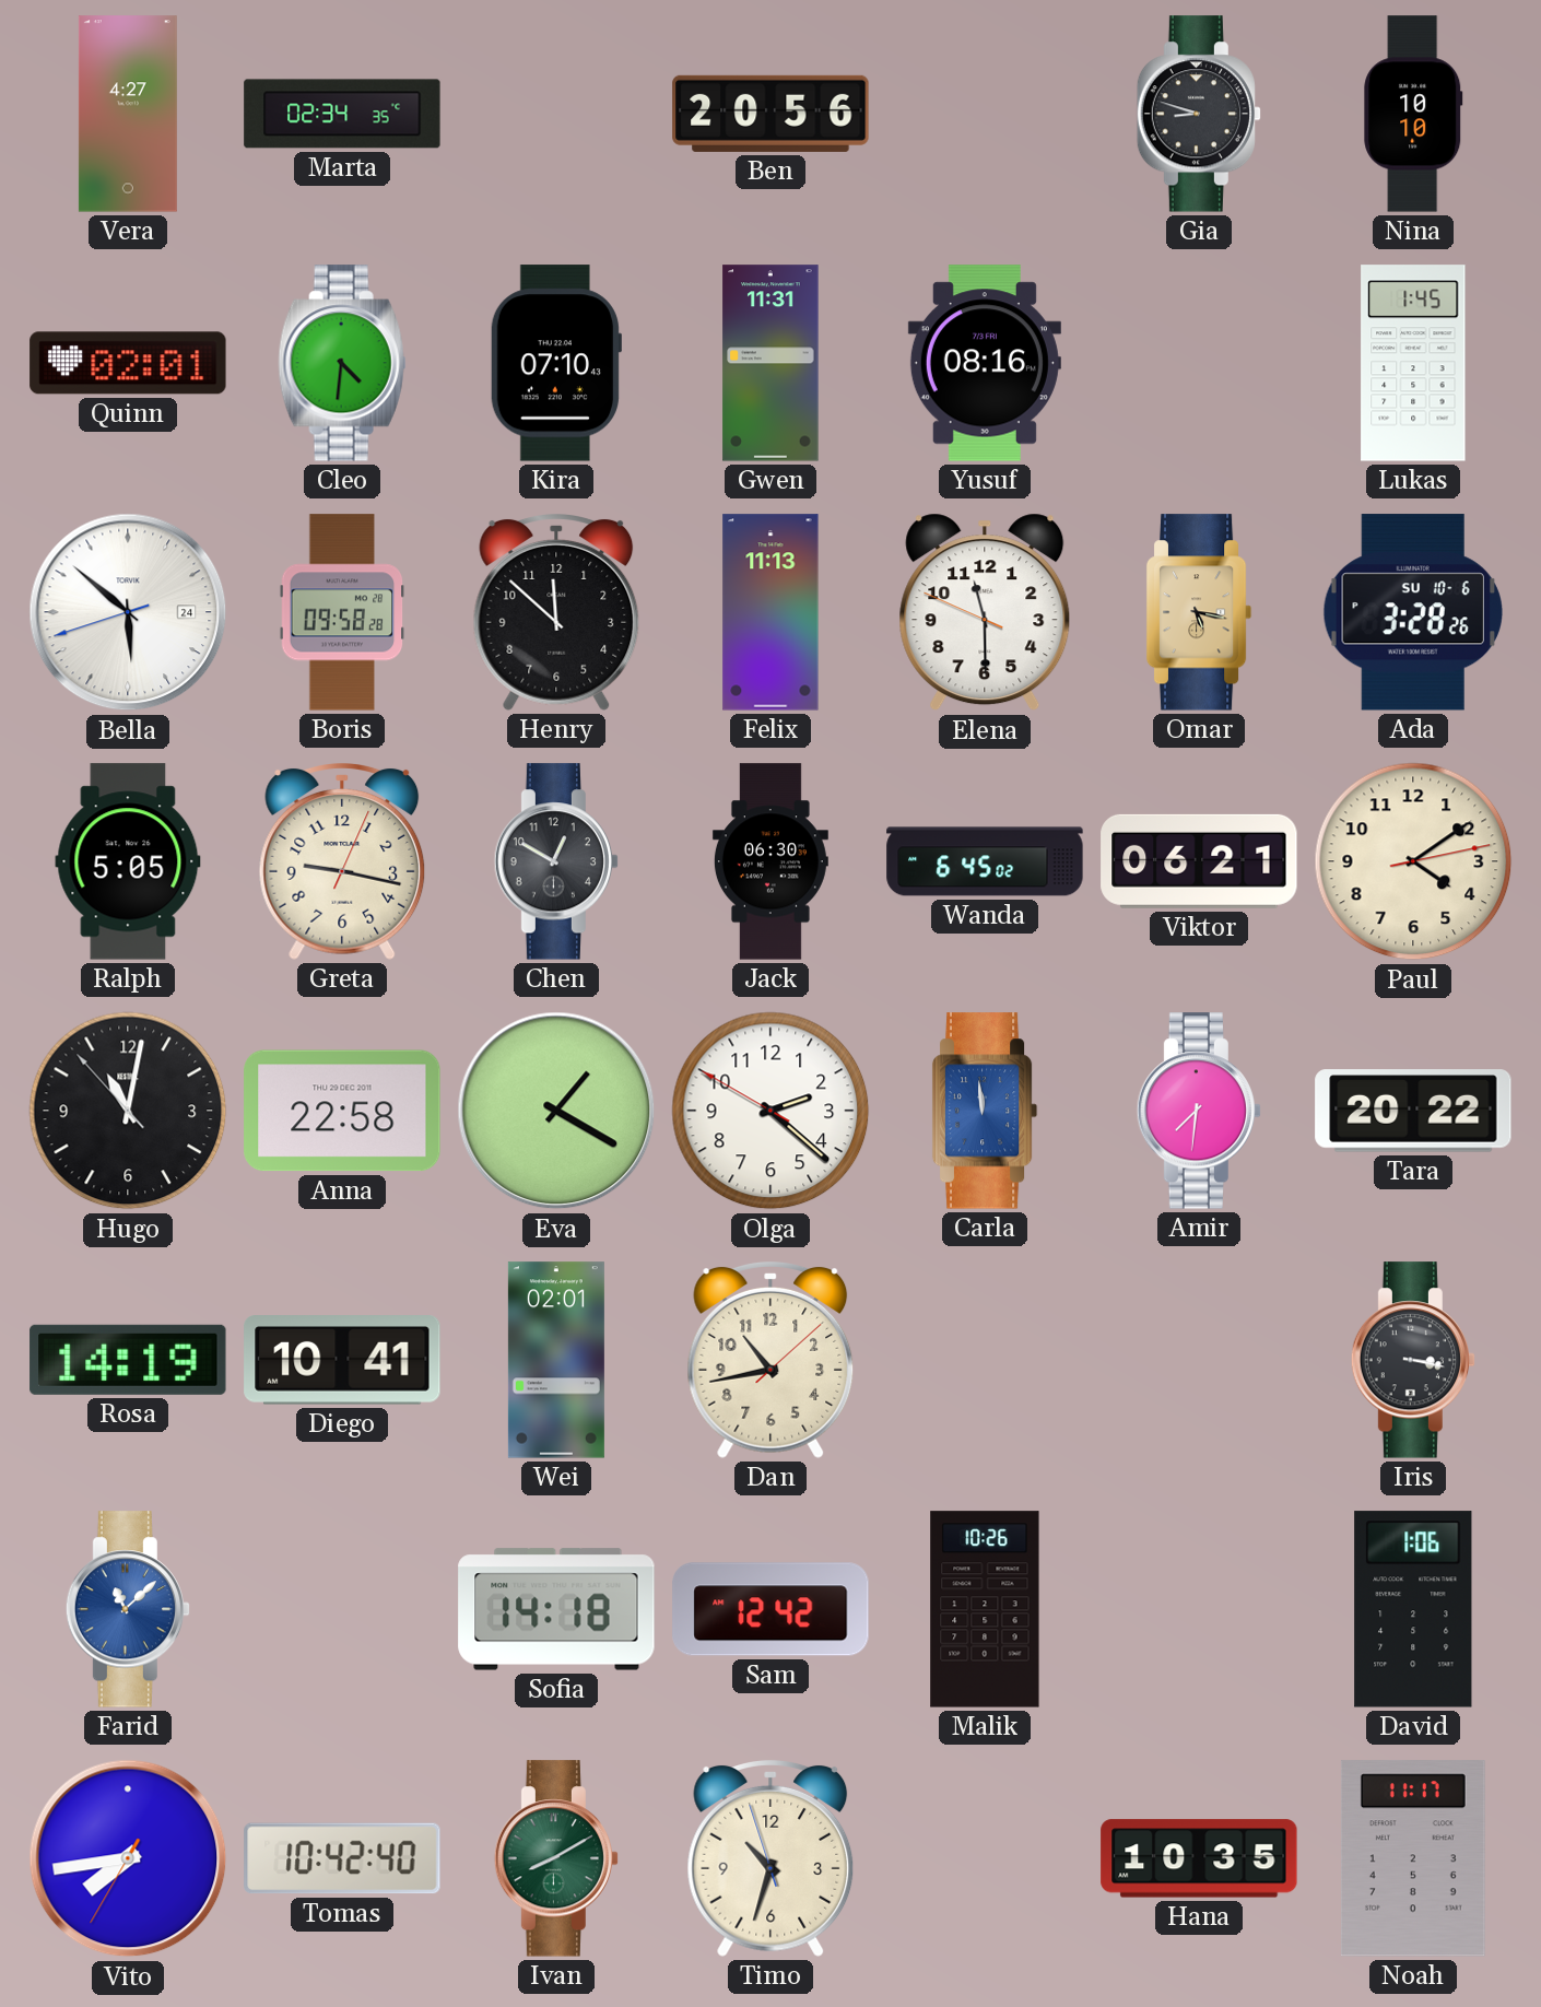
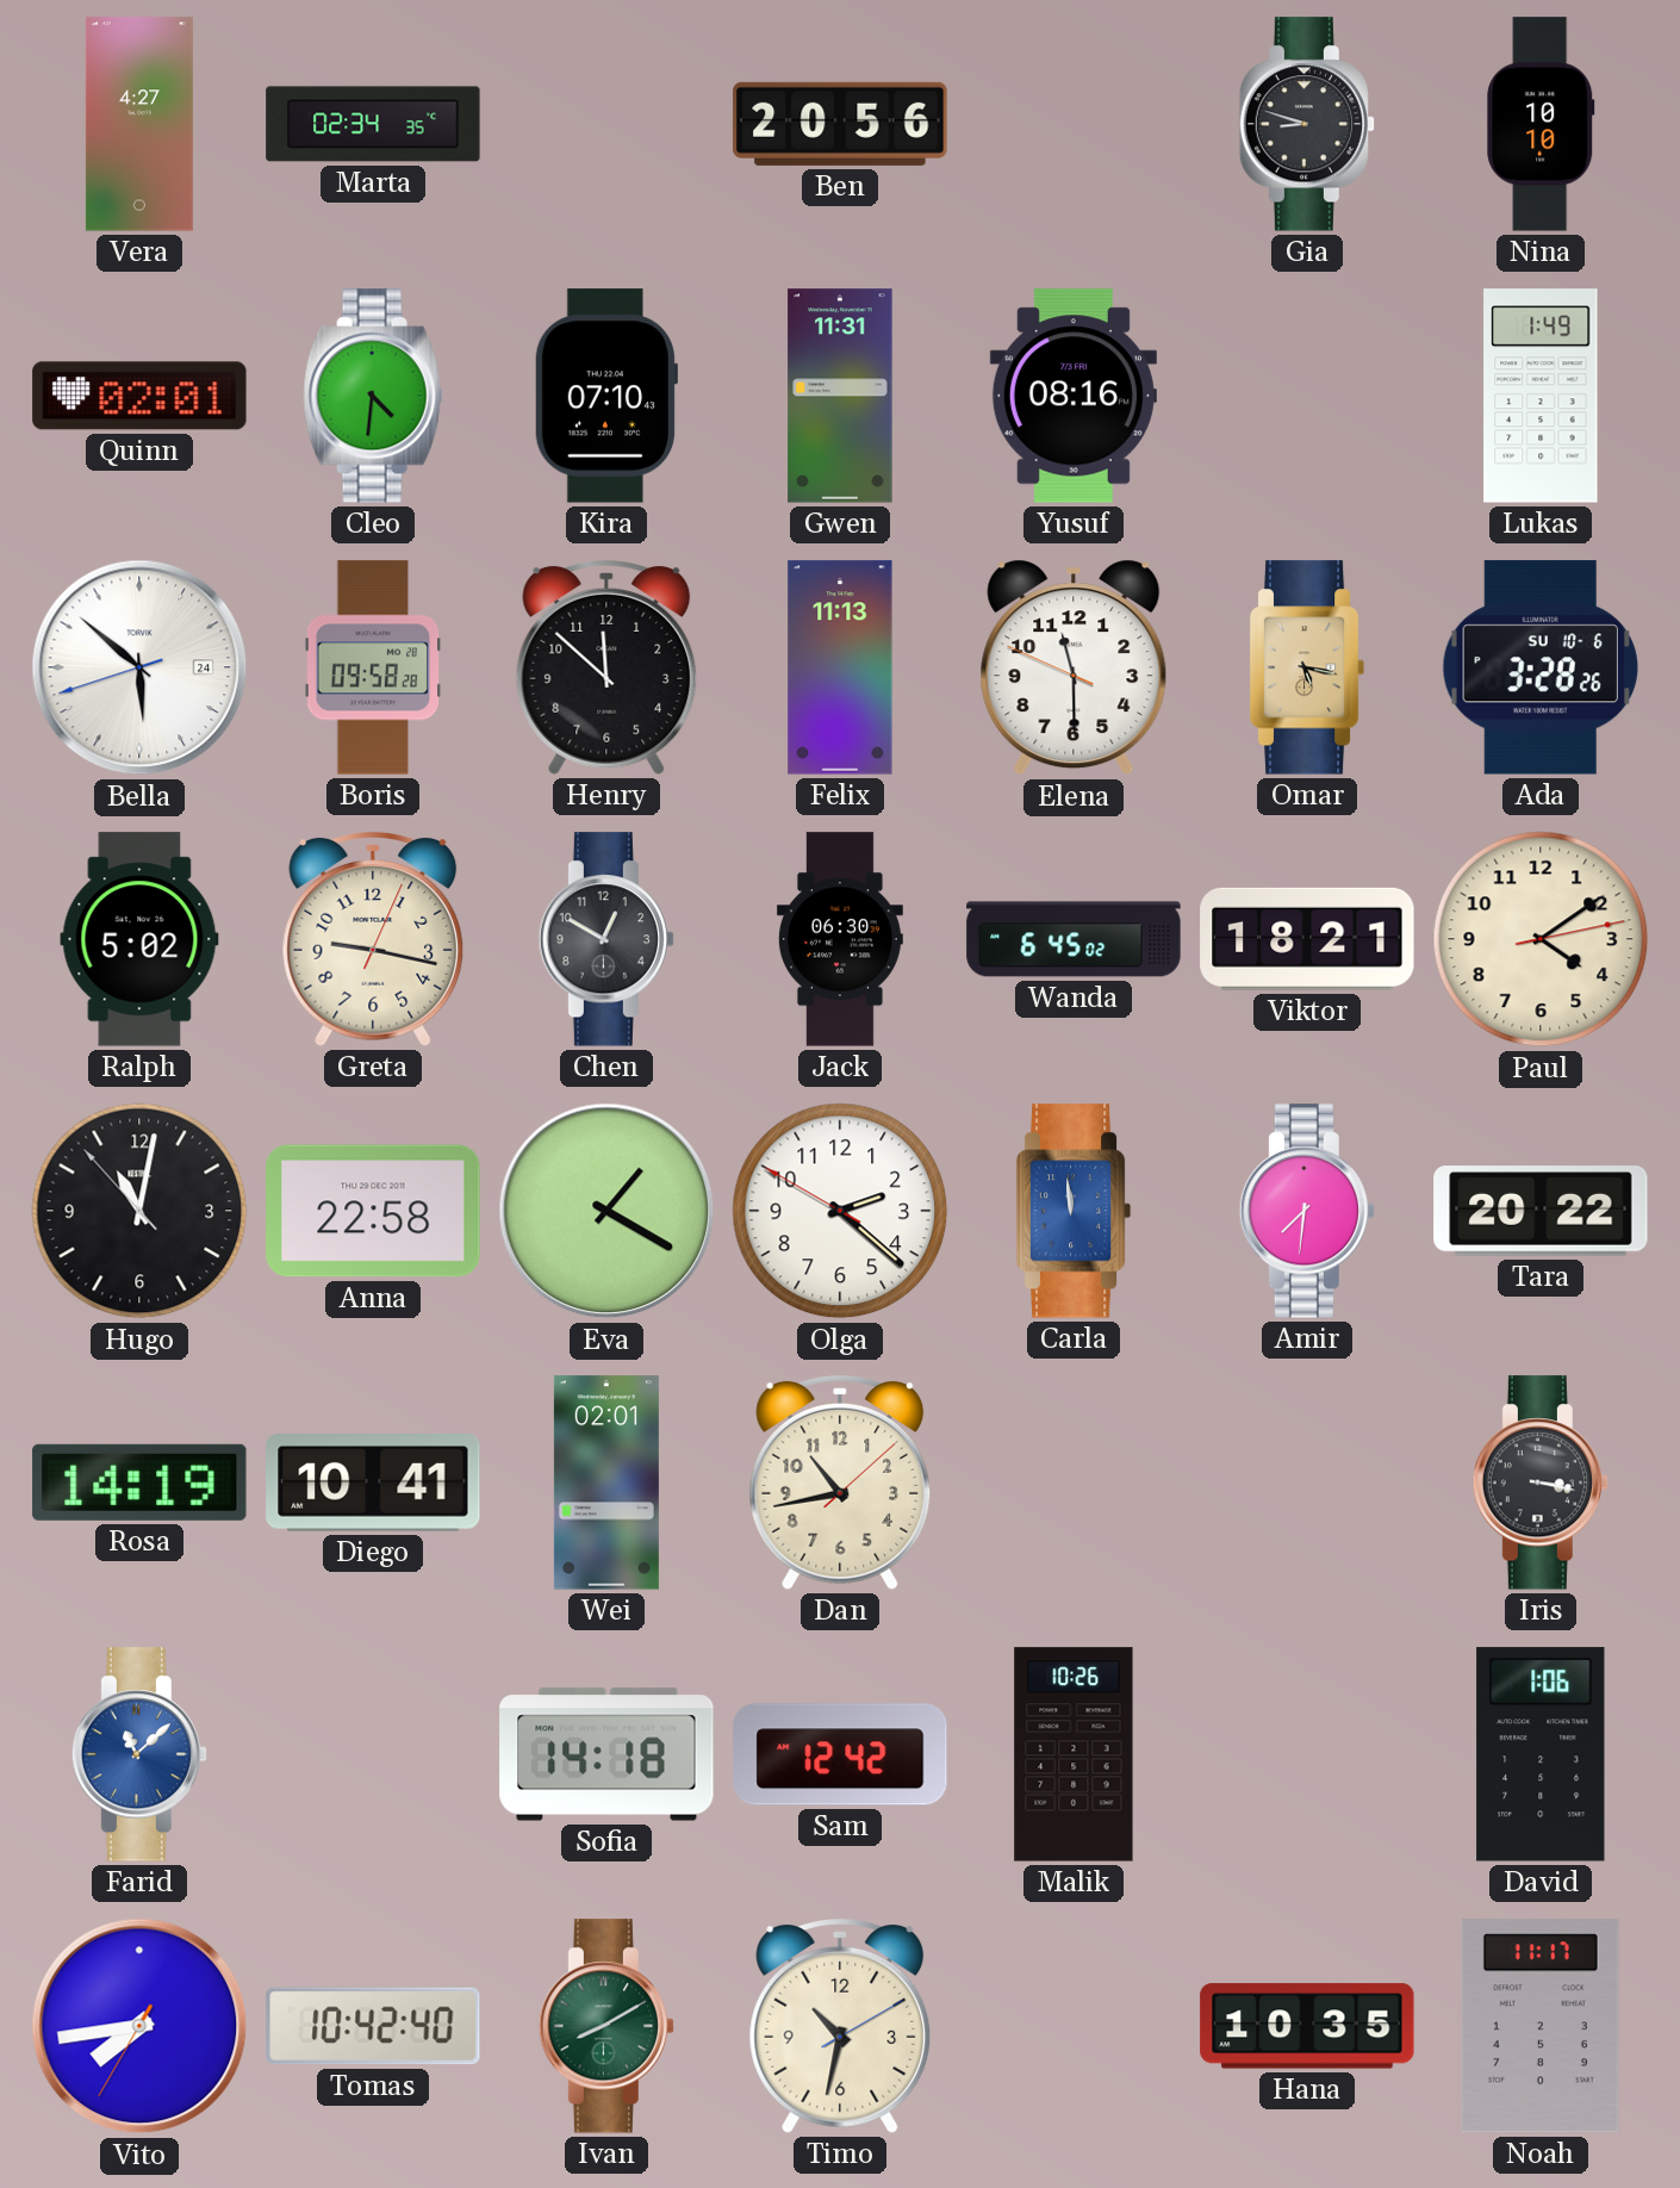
Lukas: 1:45 -> 1:49
Ralph: 5:05 -> 5:02
Viktor: 06:21 -> 18:21
Timo: 10:32:57 -> 10:32:10
